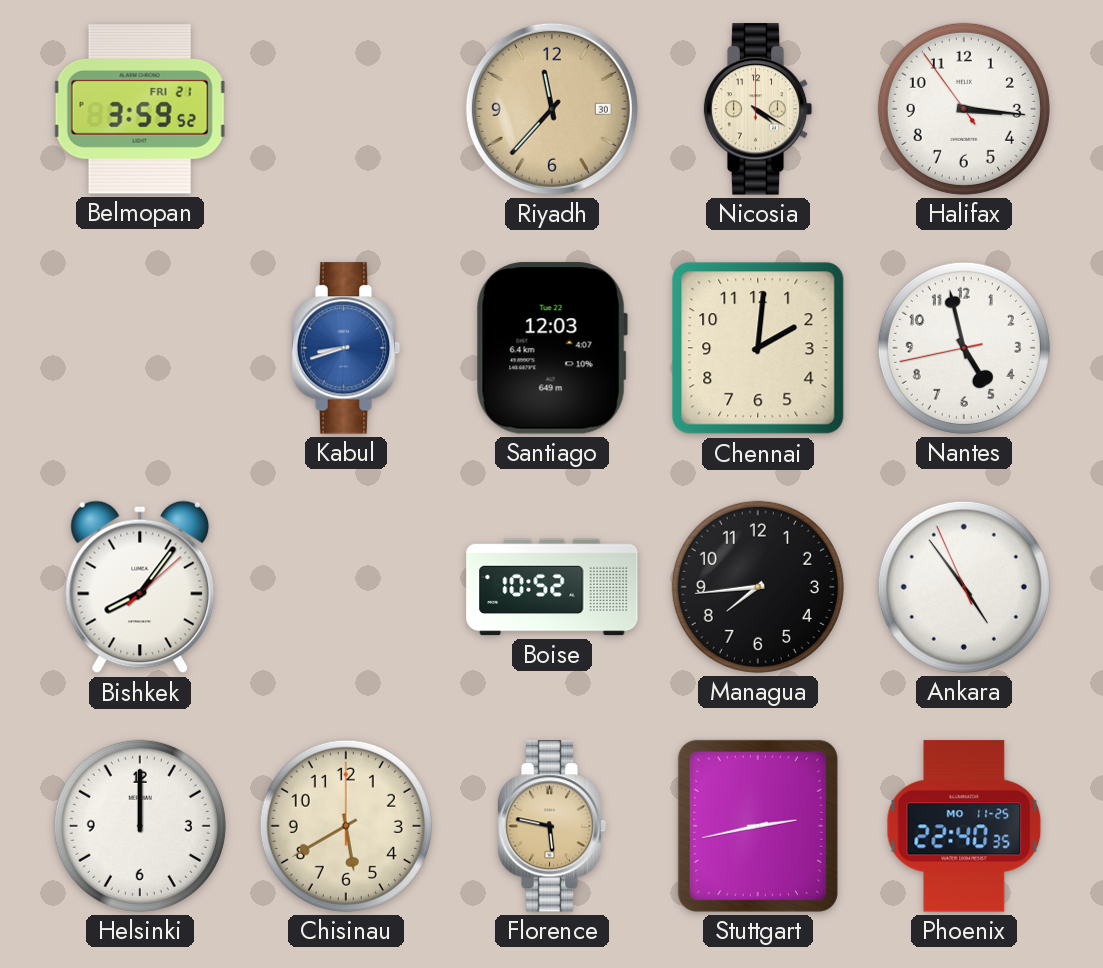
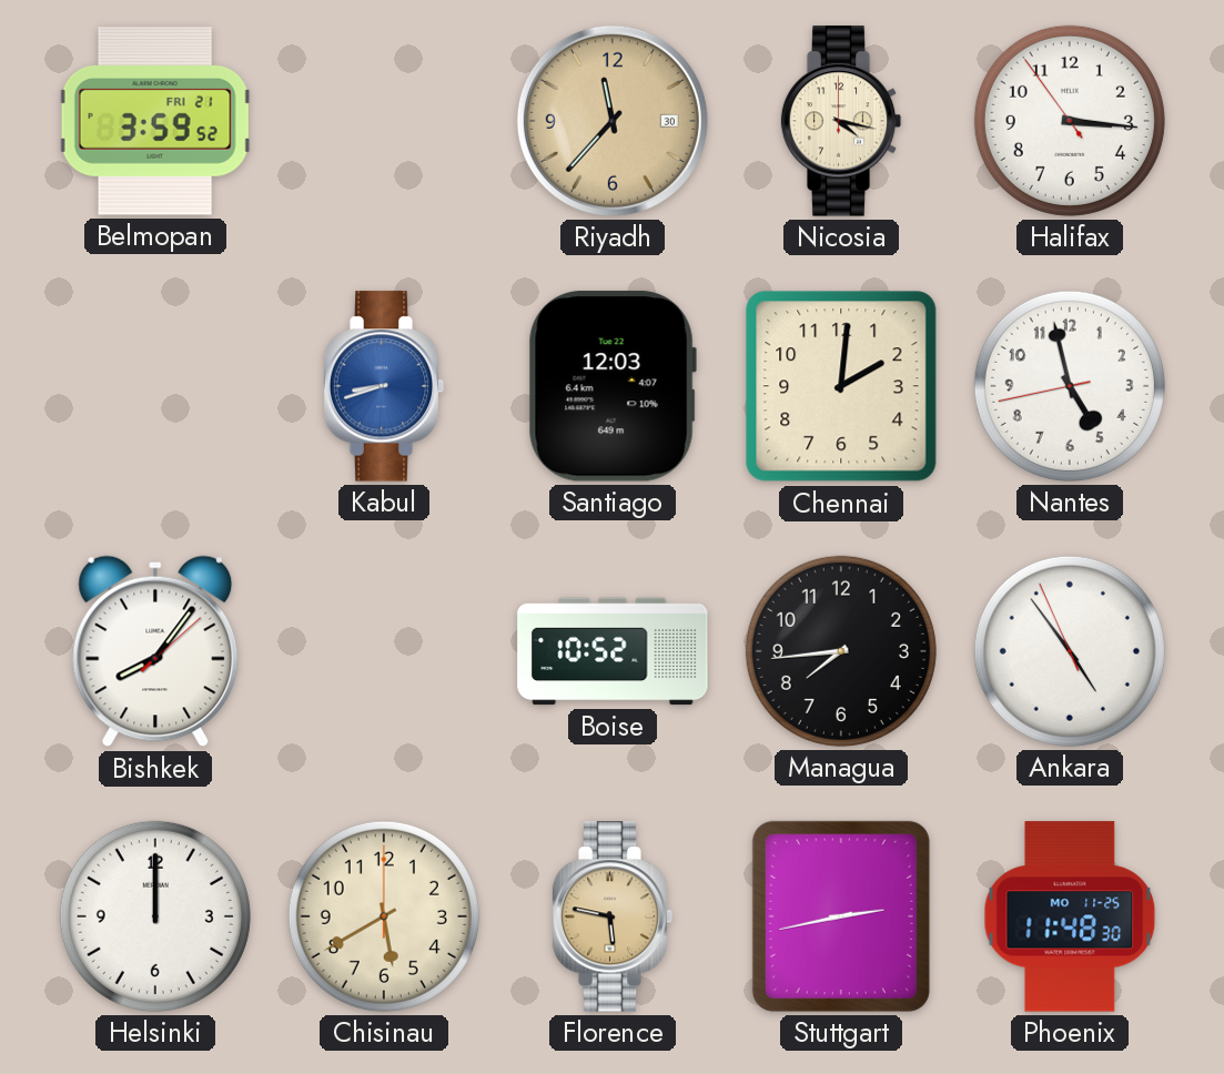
Nicosia: 4:20 -> 4:17
Phoenix: 22:40 -> 11:48
